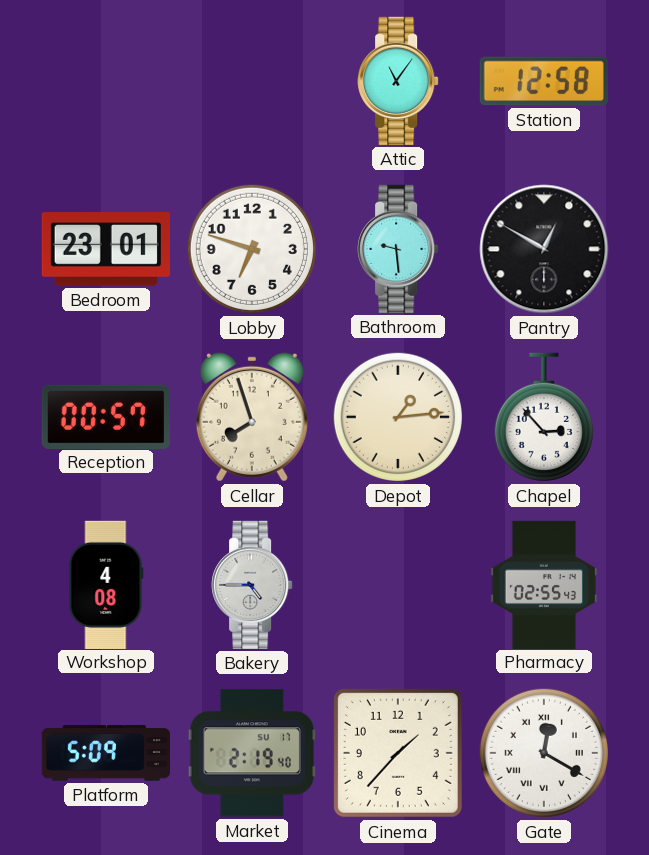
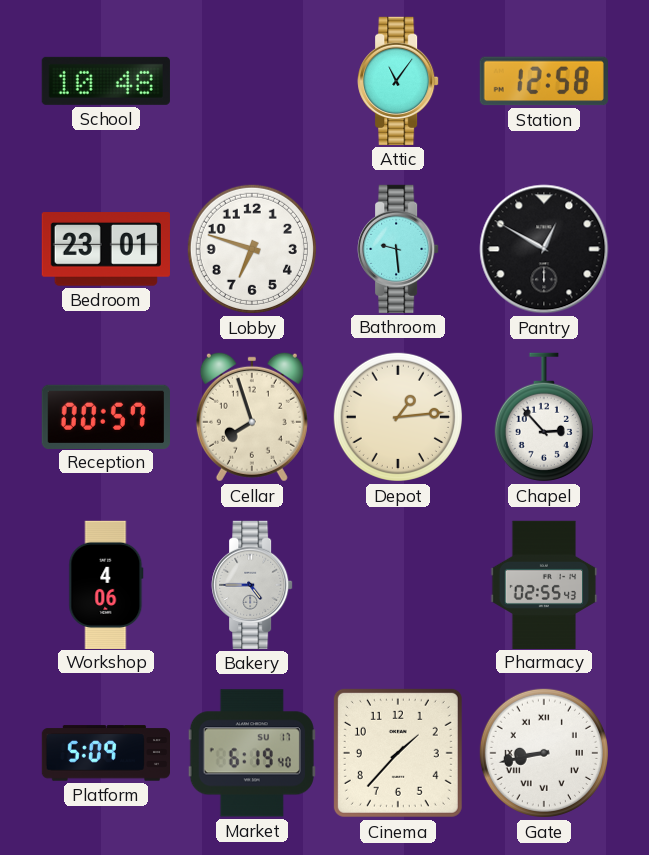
School: none -> 10:48
Workshop: 4:08 -> 4:06
Market: 2:19 -> 6:19
Gate: 12:20 -> 8:43
